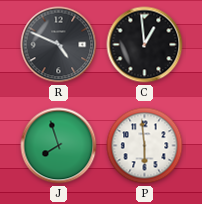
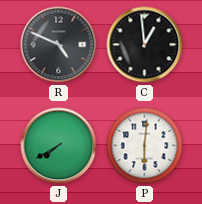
J: 7:57 -> 7:40
P: 5:59 -> 6:01
